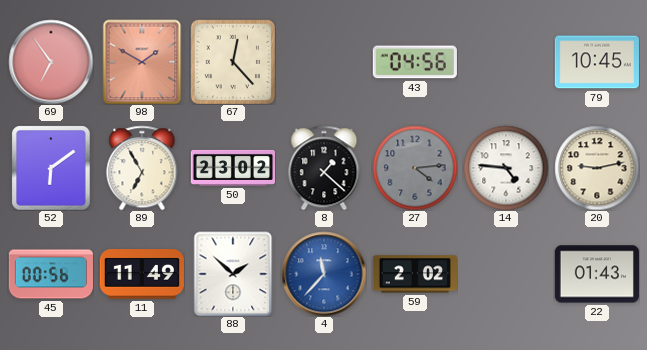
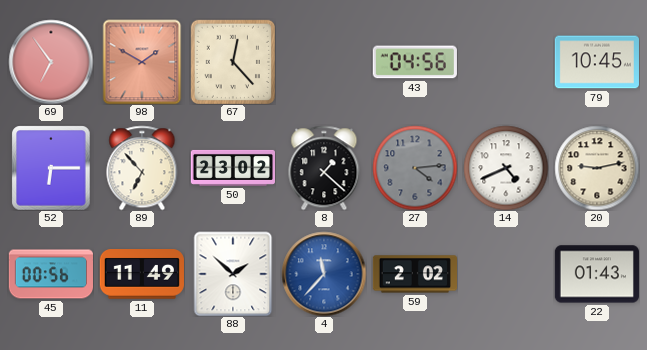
52: 6:09 -> 6:15
89: 6:55 -> 6:53
14: 4:46 -> 4:41
